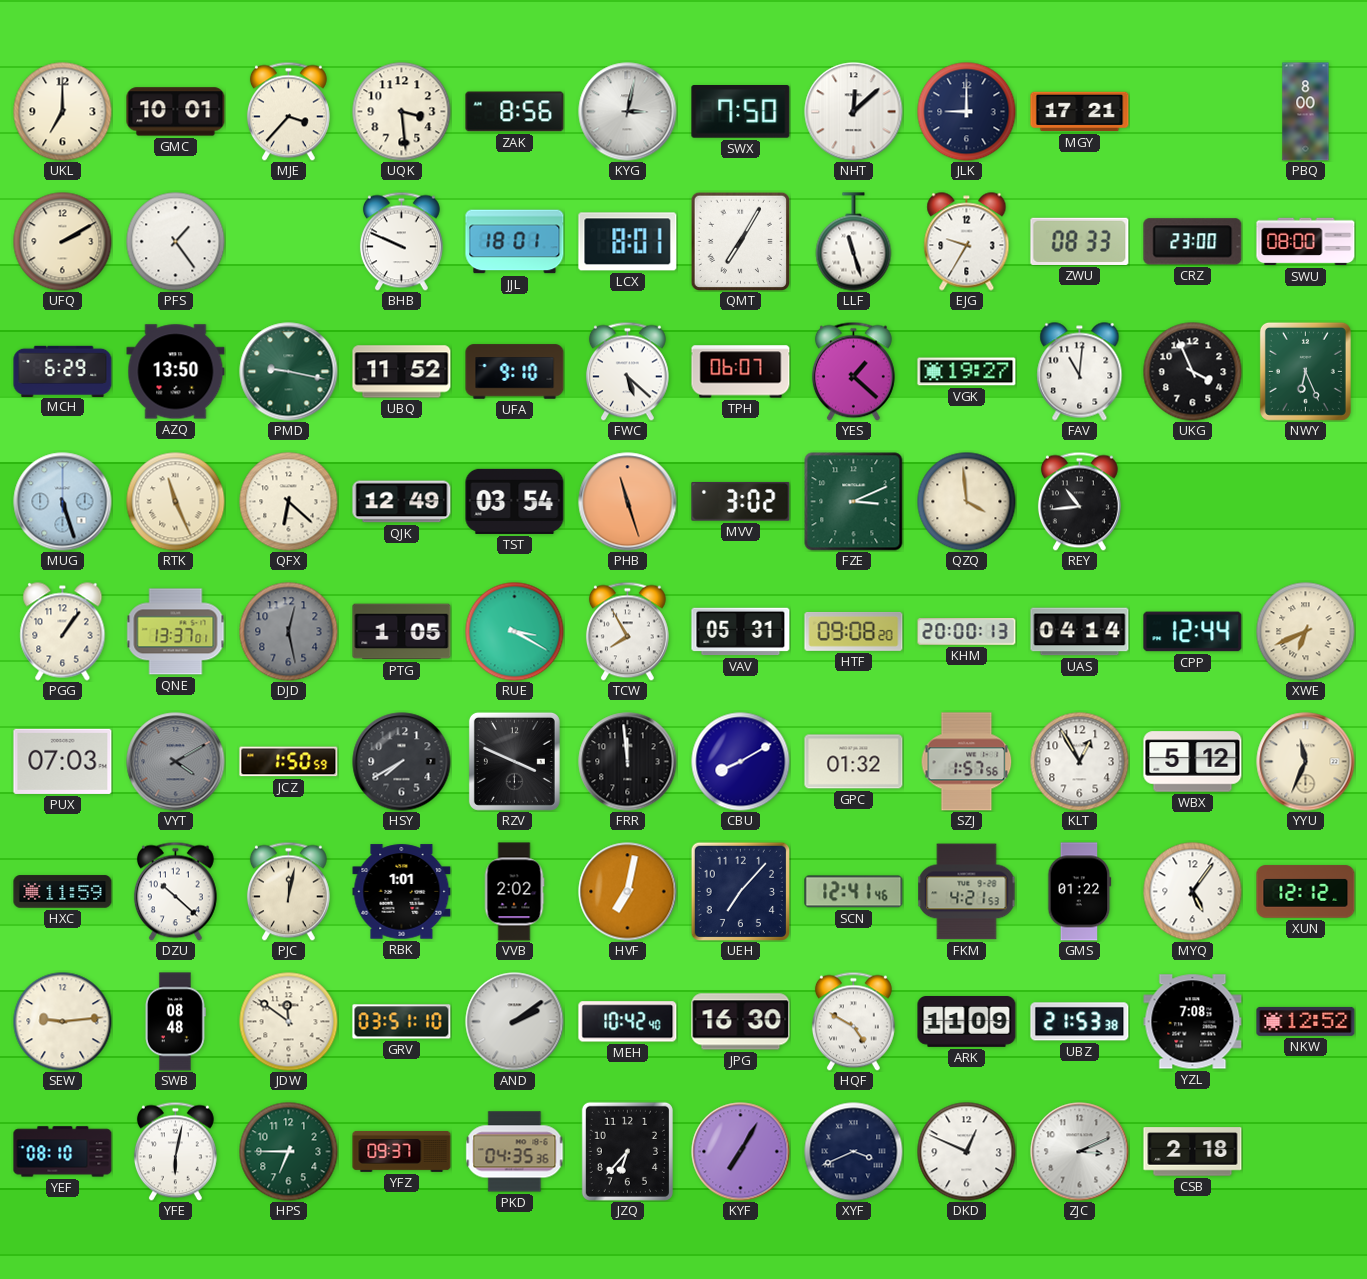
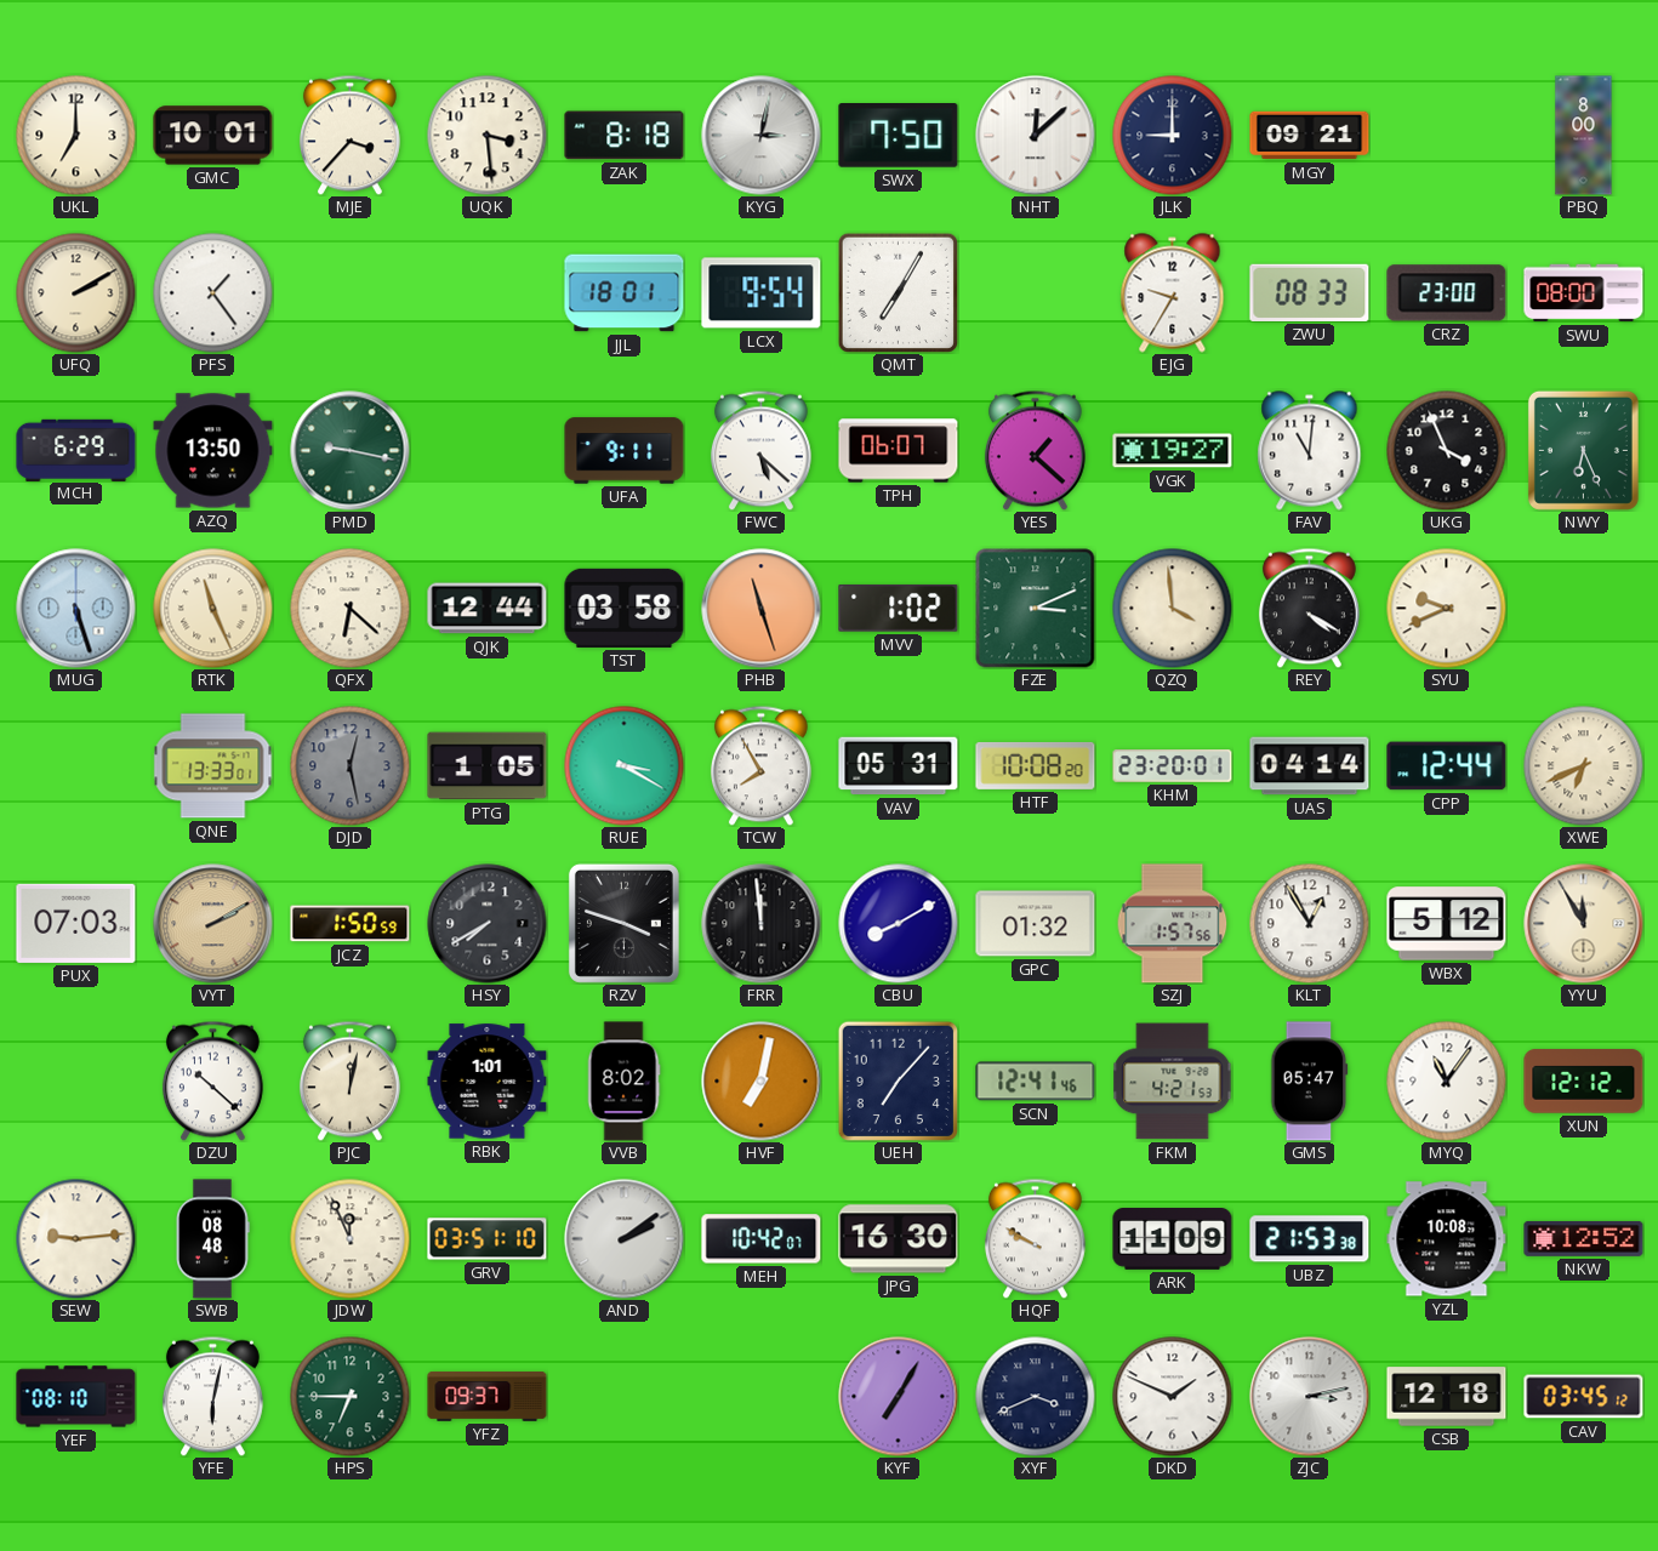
ZAK: 8:56 -> 8:18
MGY: 17:21 -> 09:21
BHB: 9:49 -> none
LCX: 8:01 -> 9:54
LLF: 11:27 -> none
UBQ: 11:52 -> none
UFA: 9:10 -> 9:11
QJK: 12:49 -> 12:44
TST: 03:54 -> 03:58
MVV: 3:02 -> 1:02
REY: 10:44 -> 4:20
SYU: none -> 9:41
PGG: 1:06 -> none
QNE: 13:37 -> 13:33
HTF: 09:08 -> 10:08
KHM: 20:00 -> 23:20
VYT: 4:10 -> 2:10
VYT dial: grey -> champagne
RZV: 3:49 -> 3:48
YYU: 11:34 -> 11:55
HXC: 11:59 -> none
VVB: 2:02 -> 8:02
GMS: 01:22 -> 05:47
MYQ: 5:06 -> 11:06
JDW: 11:51 -> 11:56
MEH: 10:42:40 -> 10:42:07
HQF: 4:50 -> 9:50
YZL: 7:08 -> 10:08
PKD: 04:35 -> none
JZQ: 6:37 -> none
DKD: 12:49 -> 1:49
ZJC: 3:11 -> 3:13
CSB: 2:18 -> 12:18
CAV: none -> 03:45
